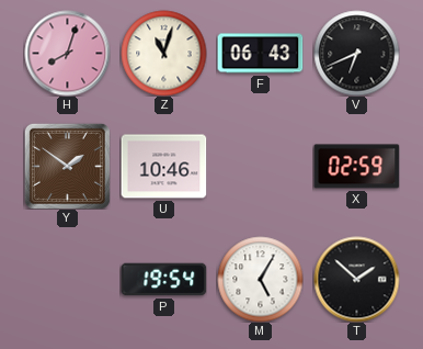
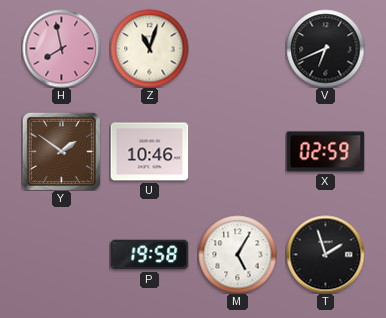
H: 8:03 -> 7:58
F: 06:43 -> none
P: 19:54 -> 19:58
T: 1:52 -> 1:57
